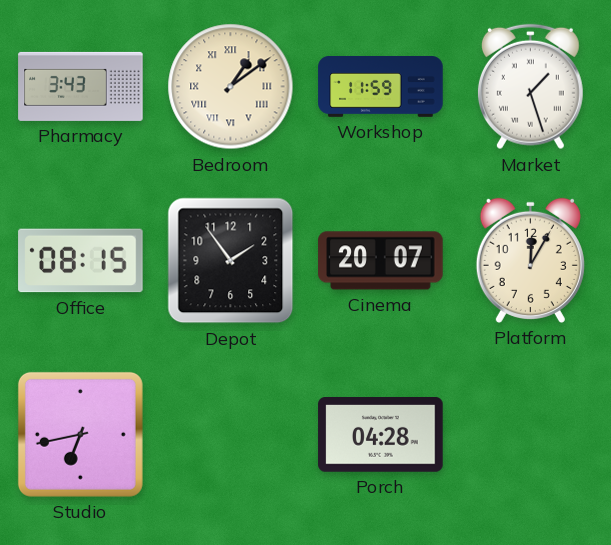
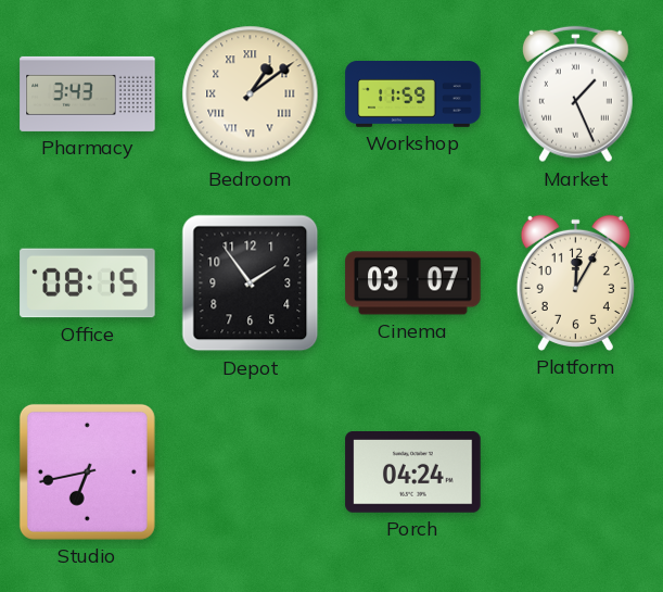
Market: 1:27 -> 1:26
Cinema: 20:07 -> 03:07
Porch: 04:28 -> 04:24
